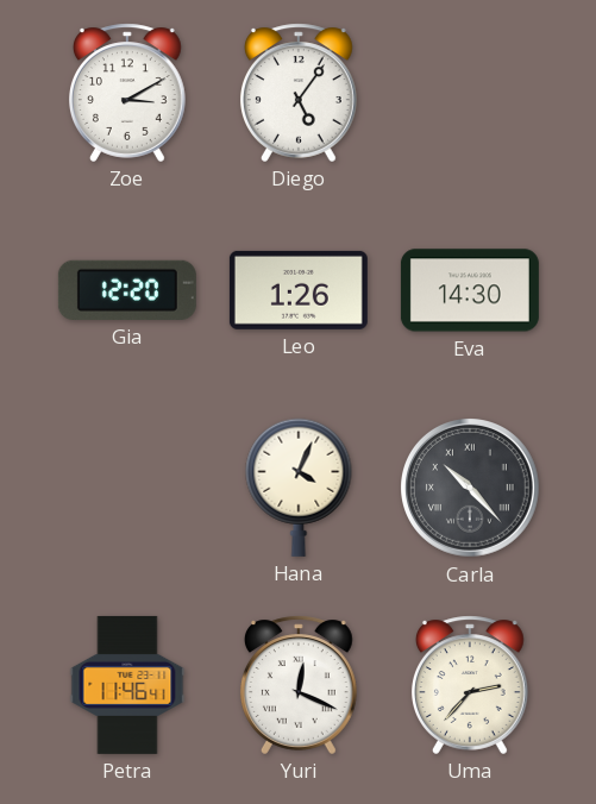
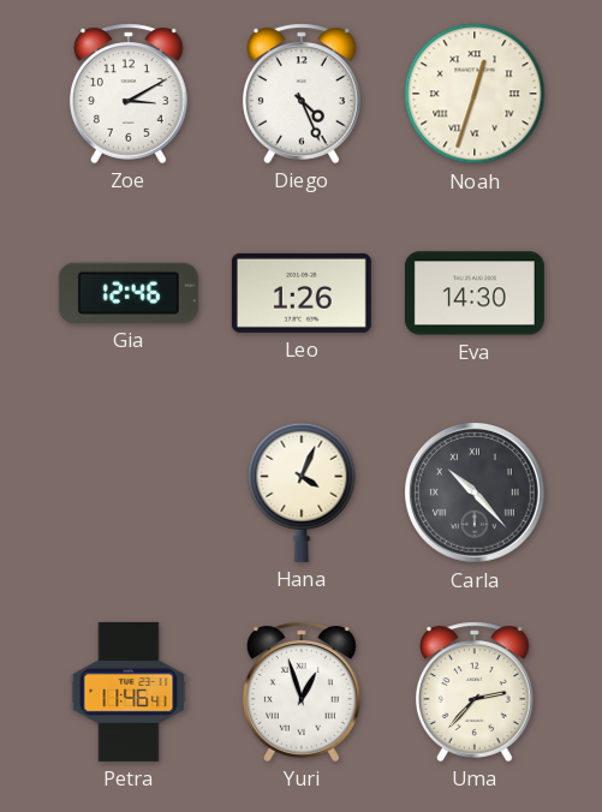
Diego: 5:06 -> 4:26
Noah: none -> 12:33
Gia: 12:20 -> 12:46
Yuri: 12:19 -> 12:57
